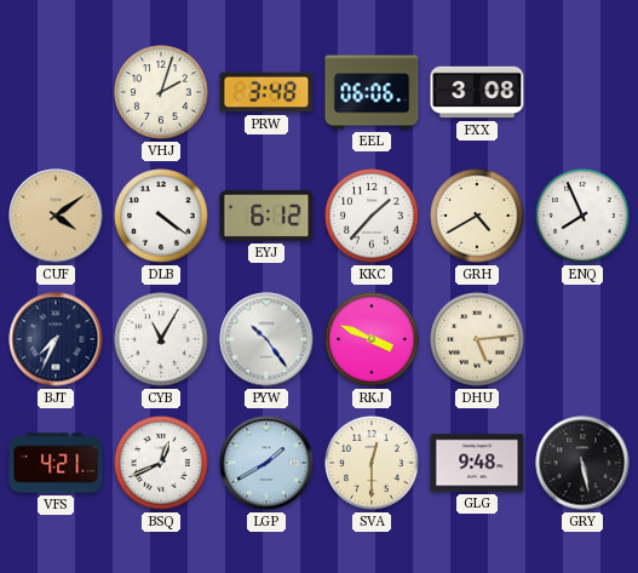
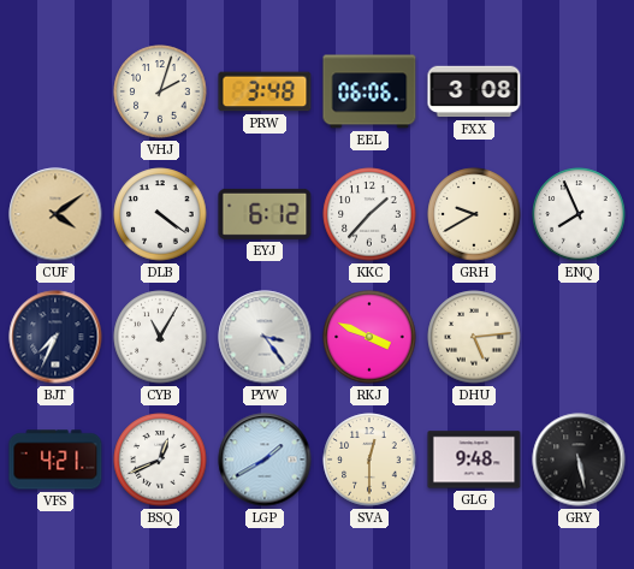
GRH: 4:40 -> 9:40
PYW: 10:24 -> 3:24
